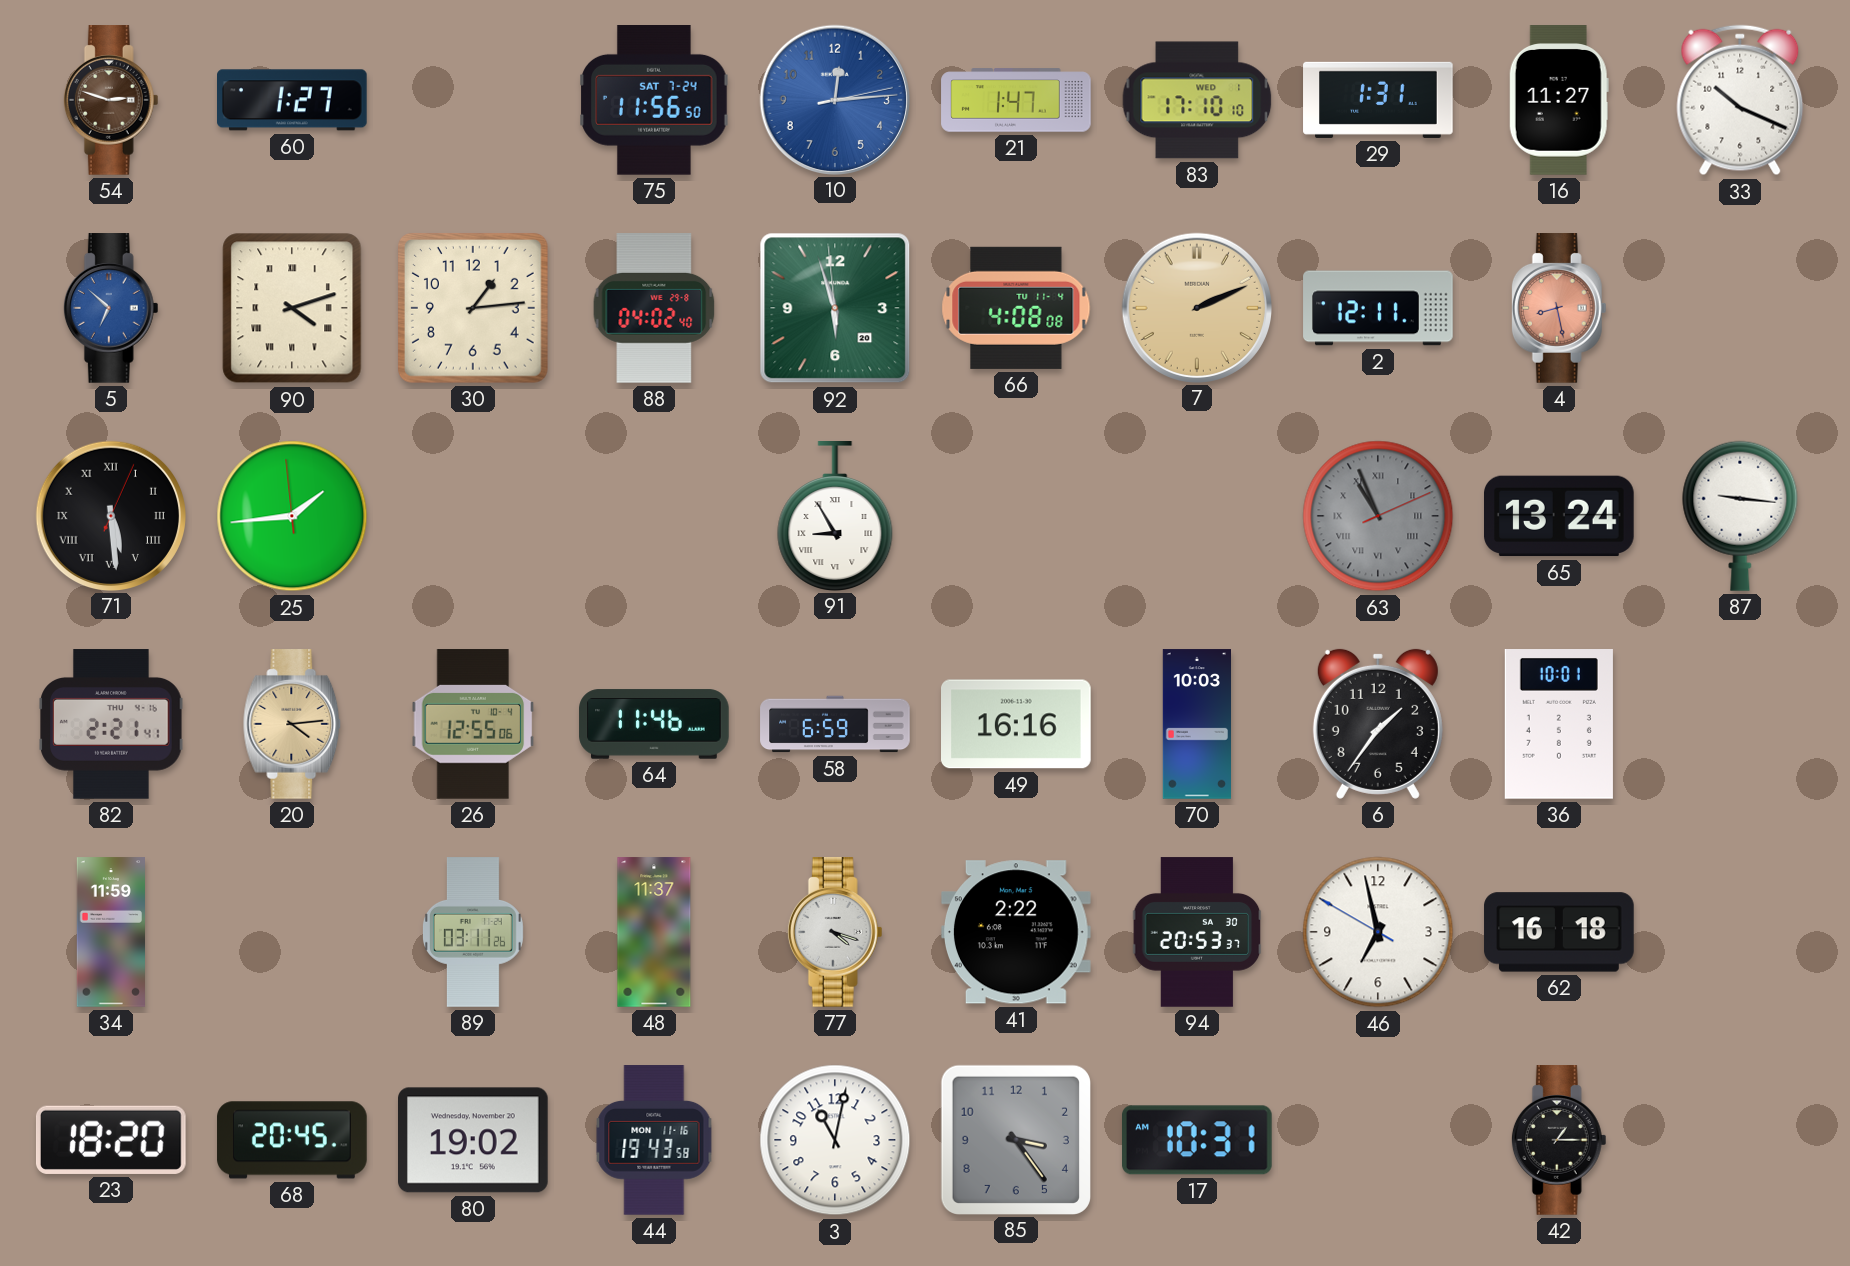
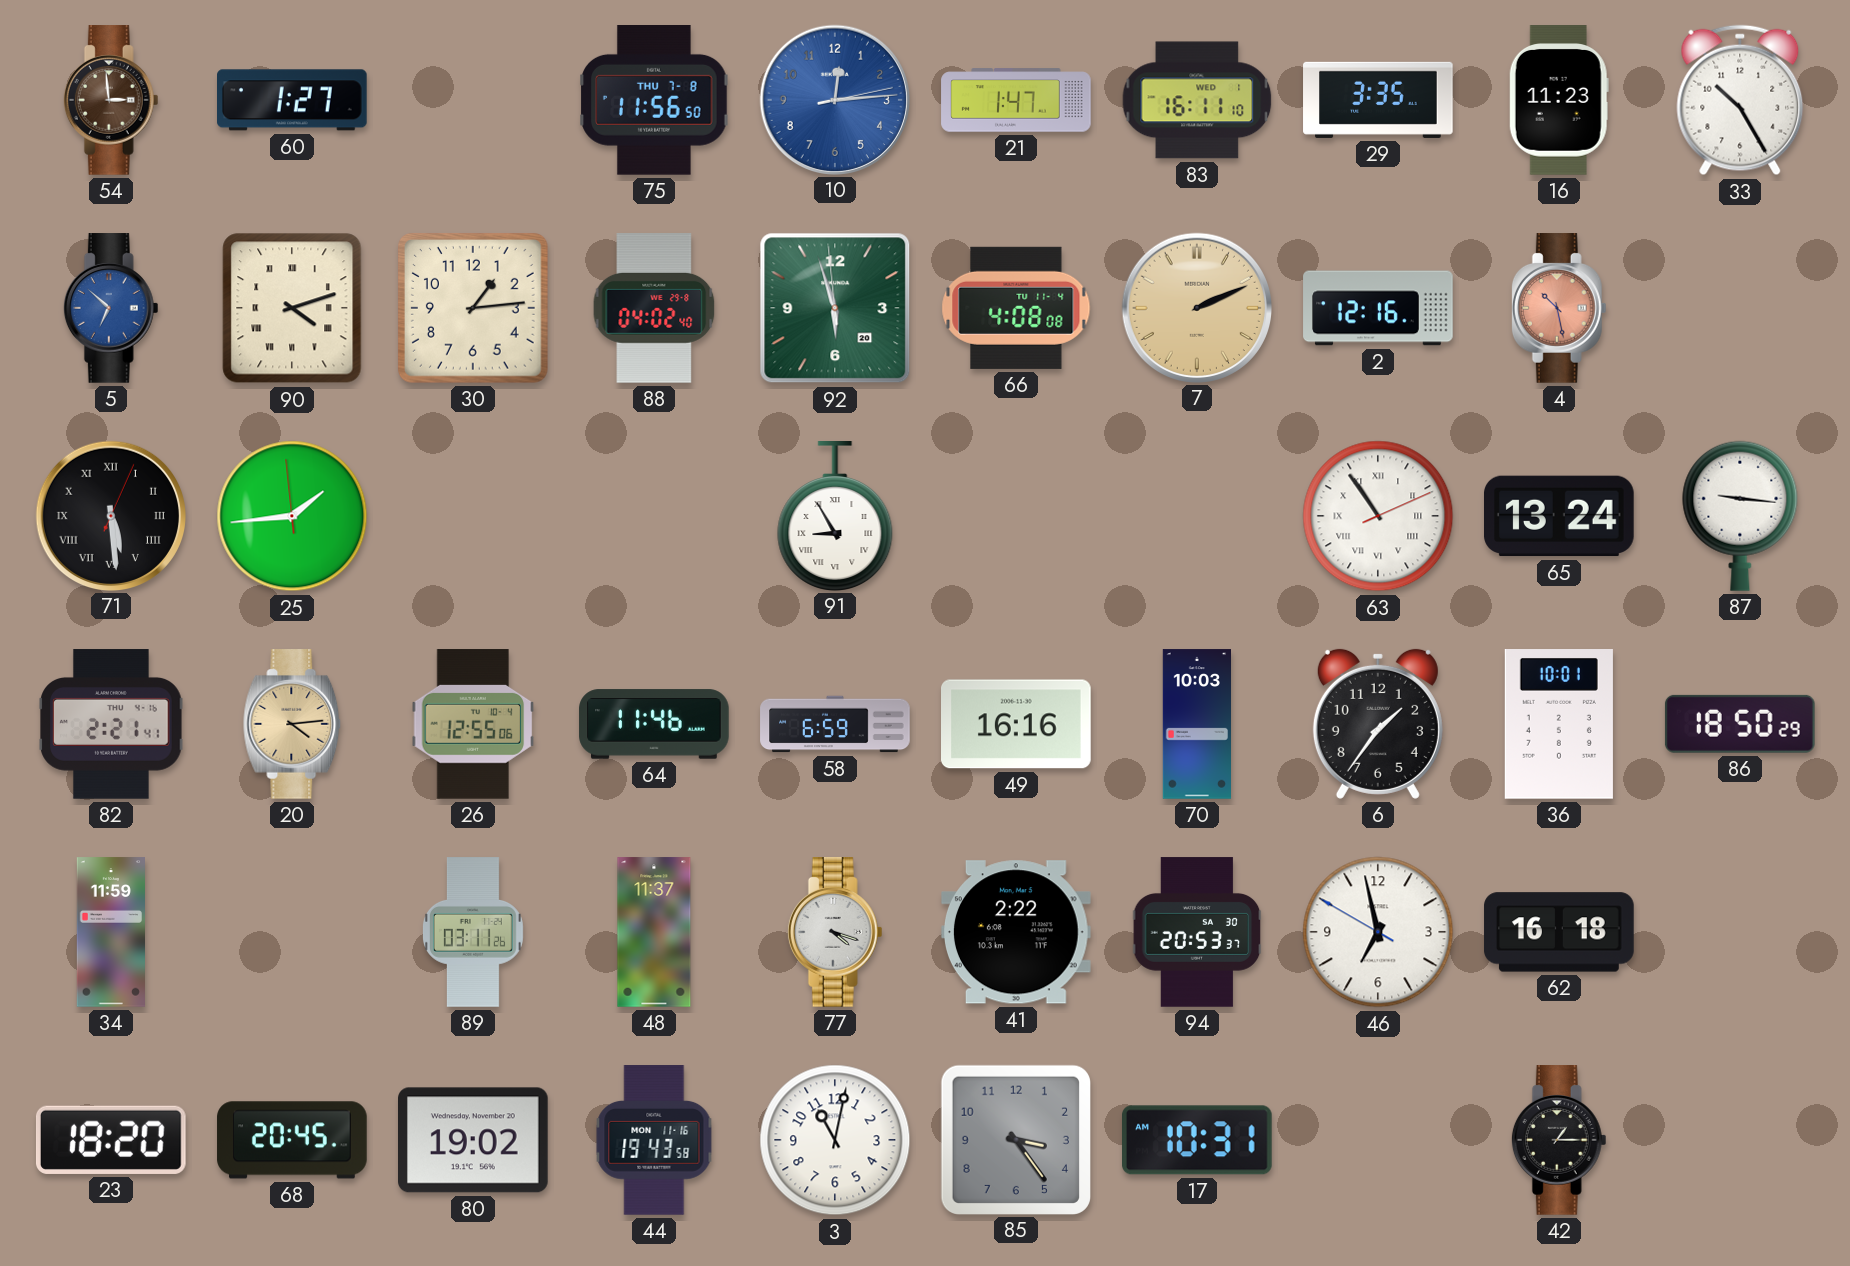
54: 2:48 -> 2:59
75 date: SAT 7-24 -> THU 7-8
83: 17:10 -> 16:11
29: 1:31 -> 3:35
16: 11:27 -> 11:23
33: 10:19 -> 10:25
2: 12:11 -> 12:16
4: 8:28 -> 10:28
63: 10:56 -> 10:54
63 dial: grey -> white
86: none -> 18:50
